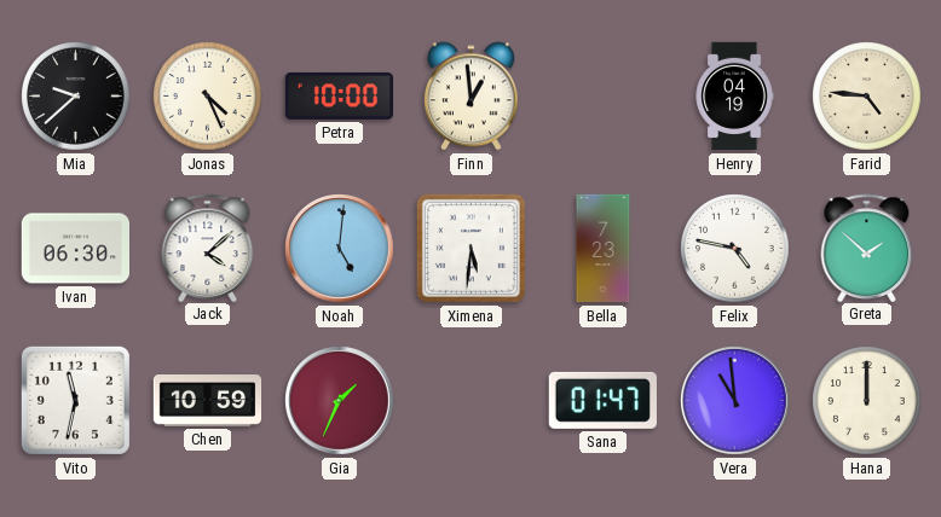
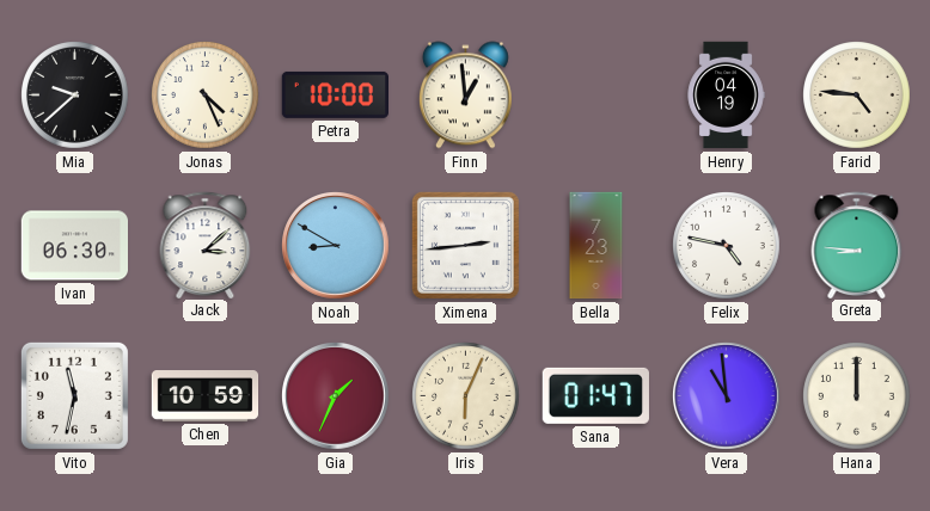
Jack: 4:08 -> 3:08
Noah: 5:01 -> 8:50
Ximena: 5:31 -> 2:44
Greta: 1:52 -> 8:46
Iris: none -> 6:04
